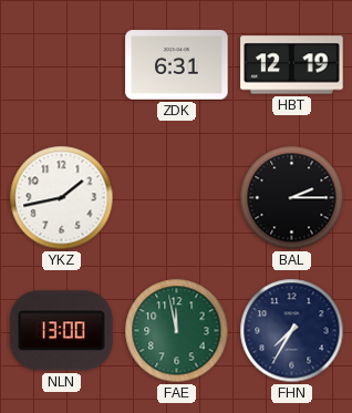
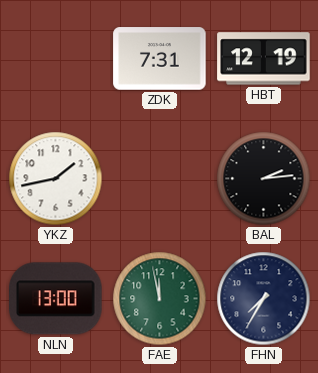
ZDK: 6:31 -> 7:31
BAL: 2:15 -> 2:14
